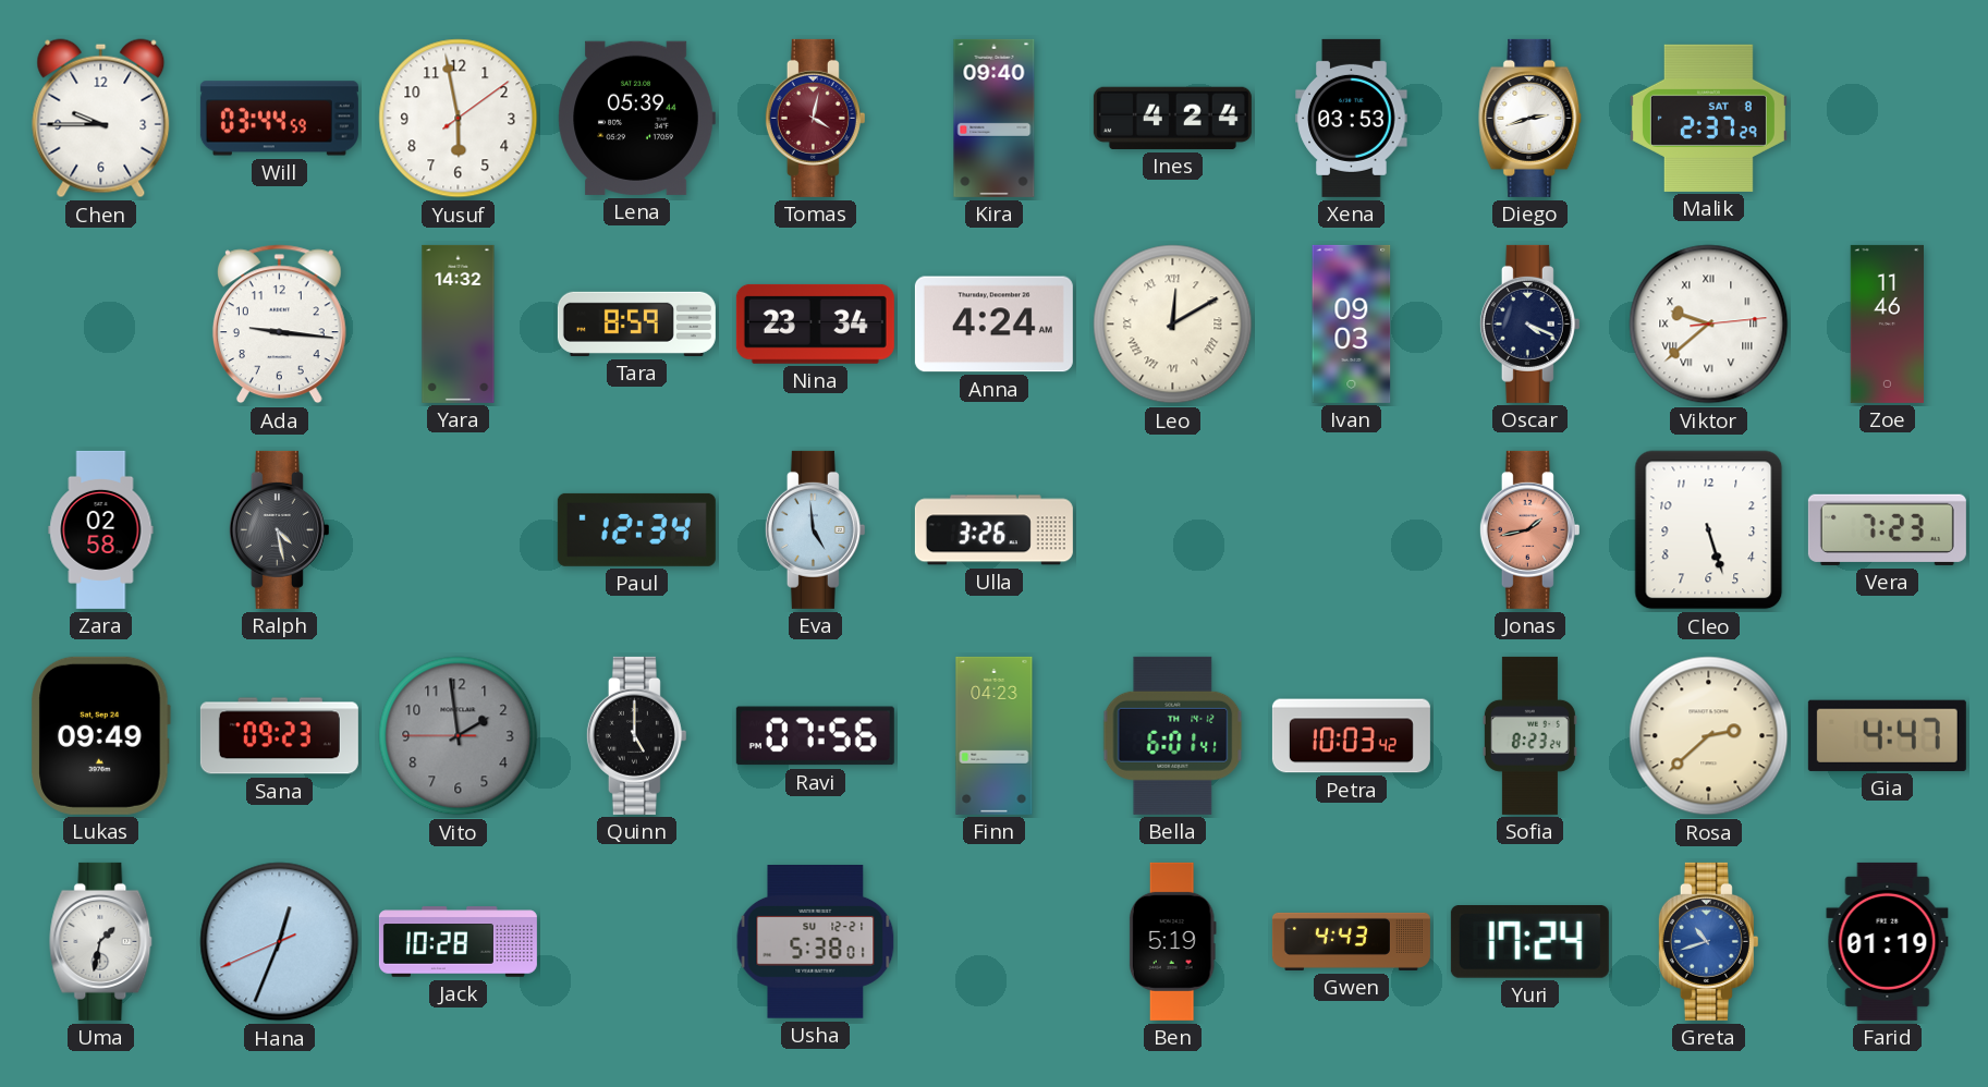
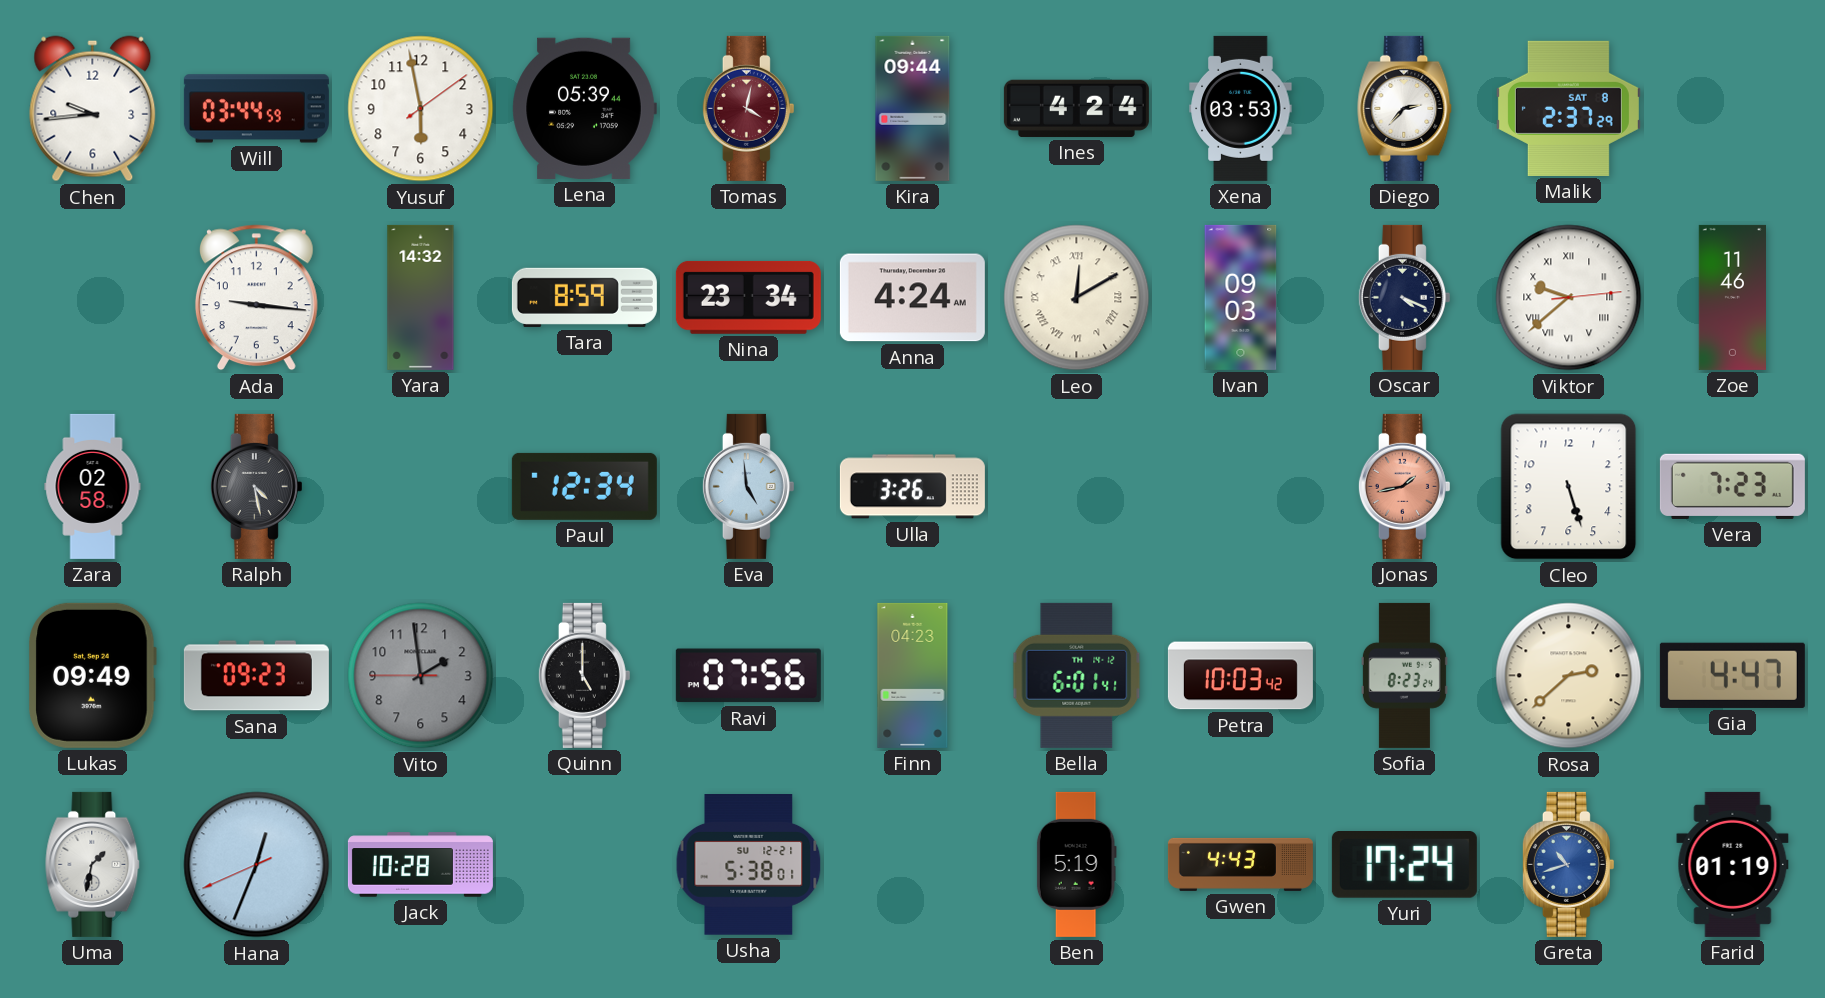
Chen: 9:45 -> 9:44
Kira: 09:40 -> 09:44
Diego: 2:42 -> 2:37
